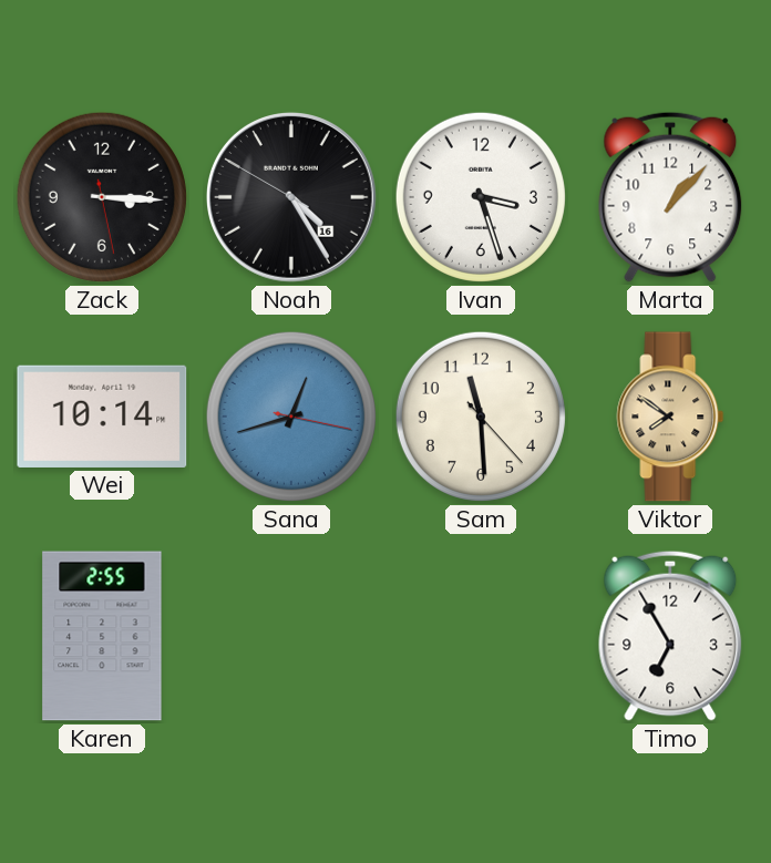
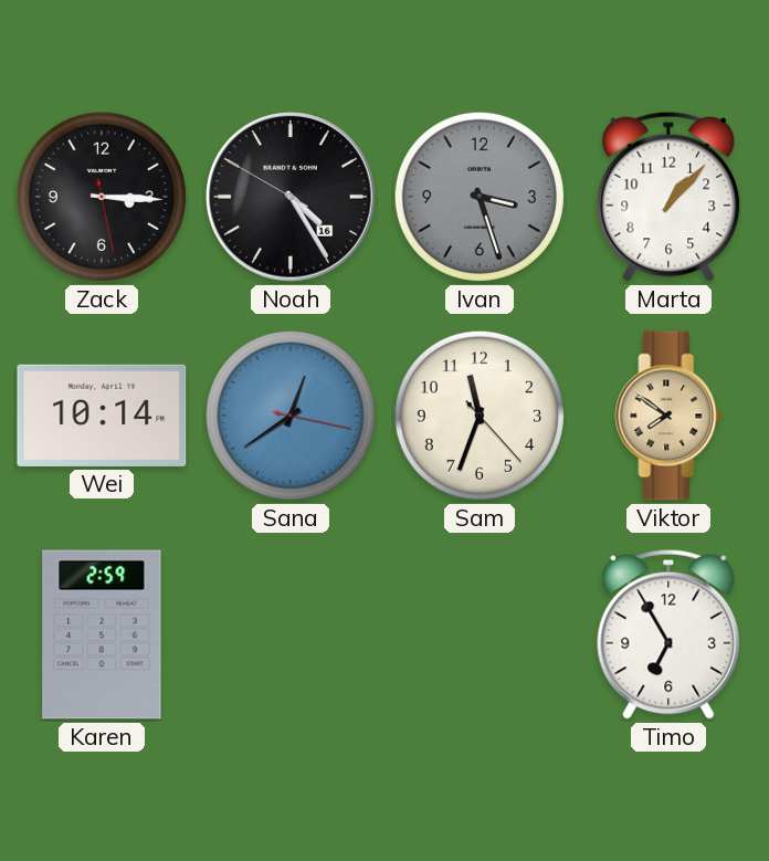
Ivan dial: white -> grey
Sana: 12:42 -> 12:39
Sam: 11:29 -> 11:33
Karen: 2:55 -> 2:59
